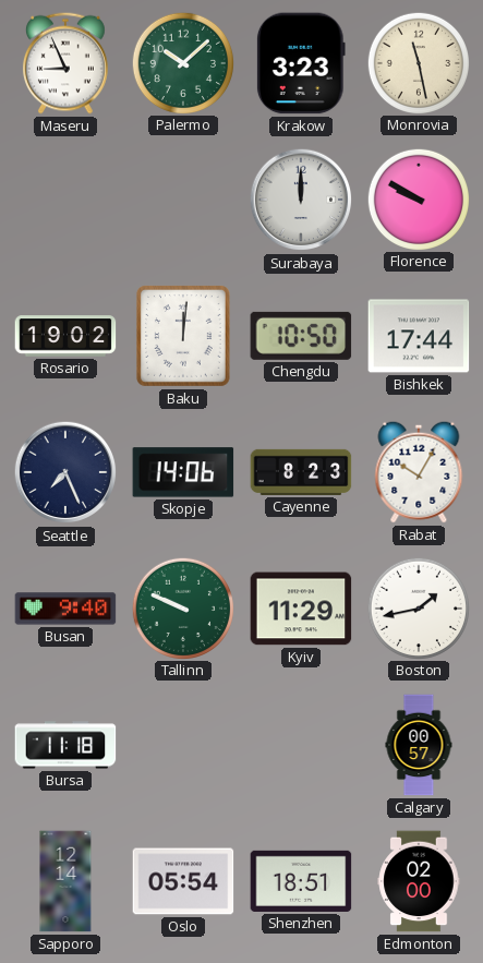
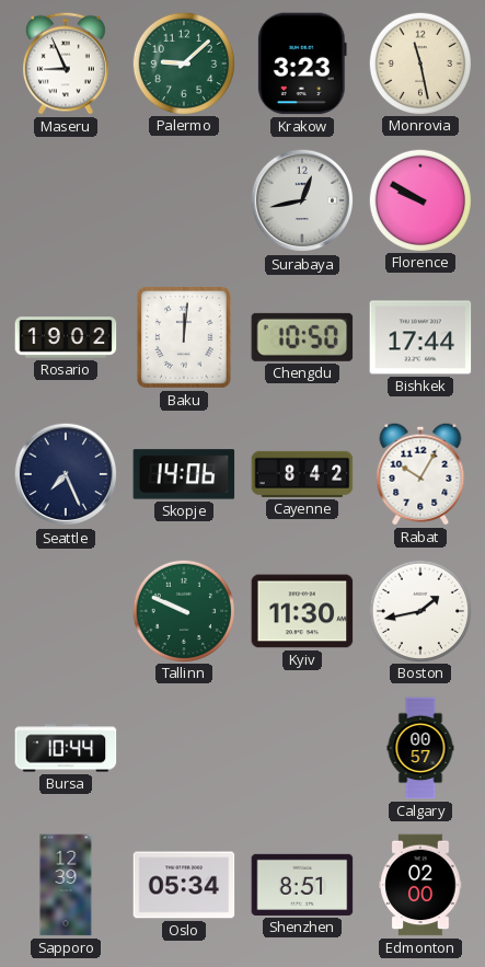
Palermo: 10:08 -> 9:08
Surabaya: 12:00 -> 12:43
Cayenne: 8:23 -> 8:42
Busan: 9:40 -> none
Kyiv: 11:29 -> 11:30
Bursa: 11:18 -> 10:44
Sapporo: 12:14 -> 12:39
Oslo: 05:54 -> 05:34
Shenzhen: 18:51 -> 8:51
